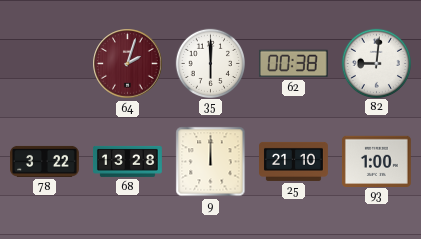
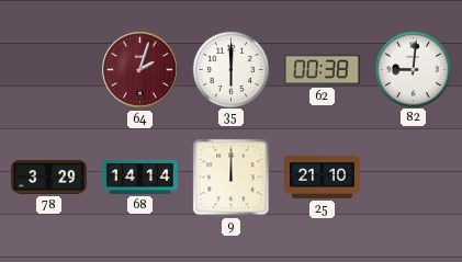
78: 3:22 -> 3:29
68: 13:28 -> 14:14
93: 1:00 -> none
